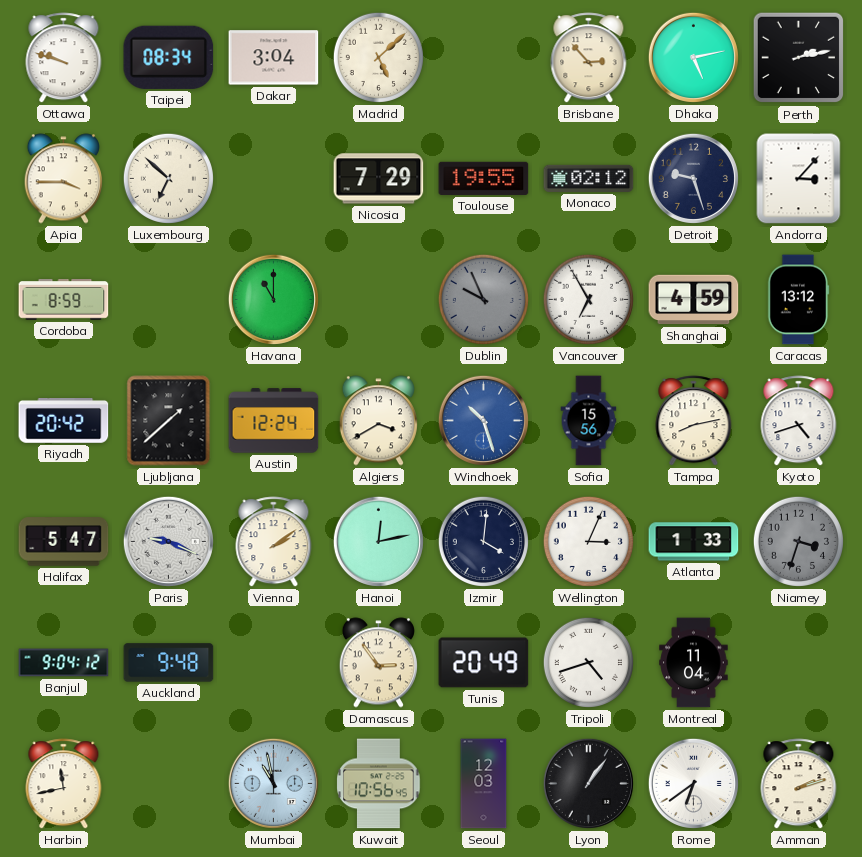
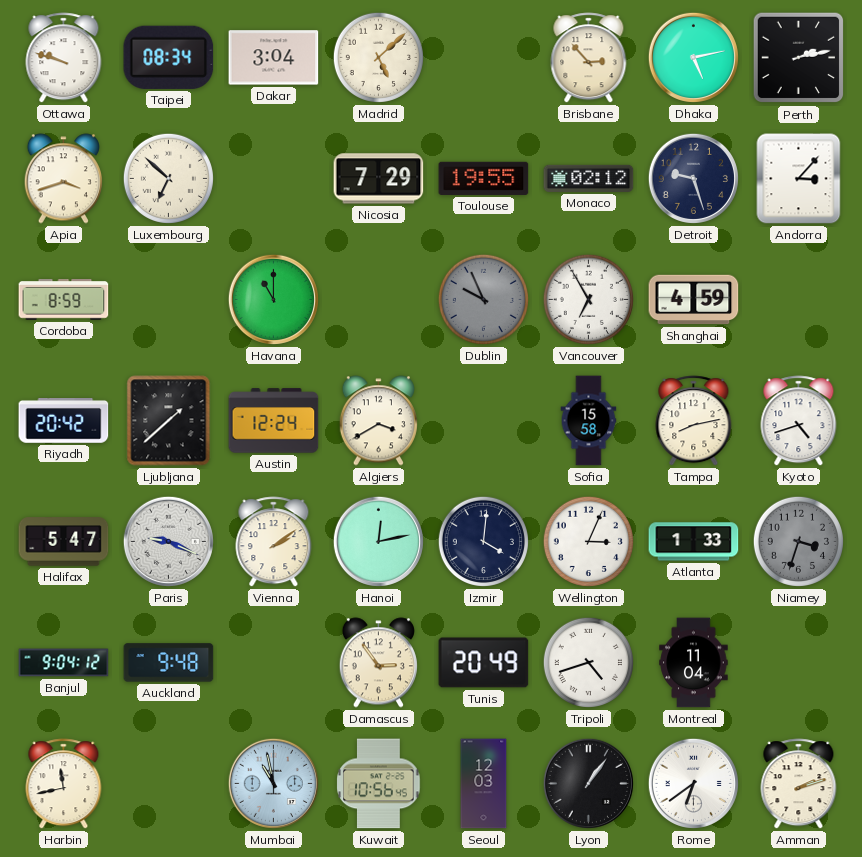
Apia: 3:45 -> 3:42
Caracas: 13:12 -> none
Windhoek: 10:27 -> none
Sofia: 15:56 -> 15:58
